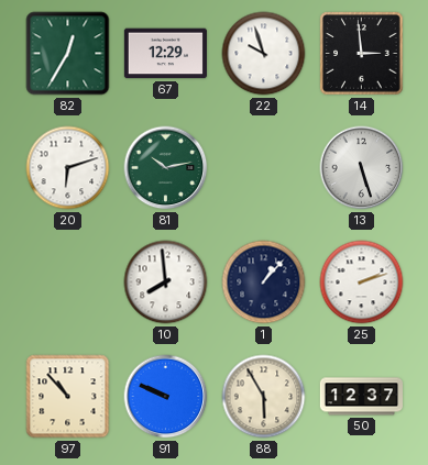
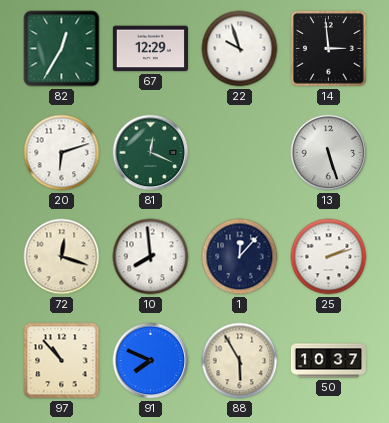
81: 10:13 -> 12:19
72: none -> 12:18
1: 1:07 -> 12:07
91: 9:49 -> 7:49
50: 12:37 -> 10:37
